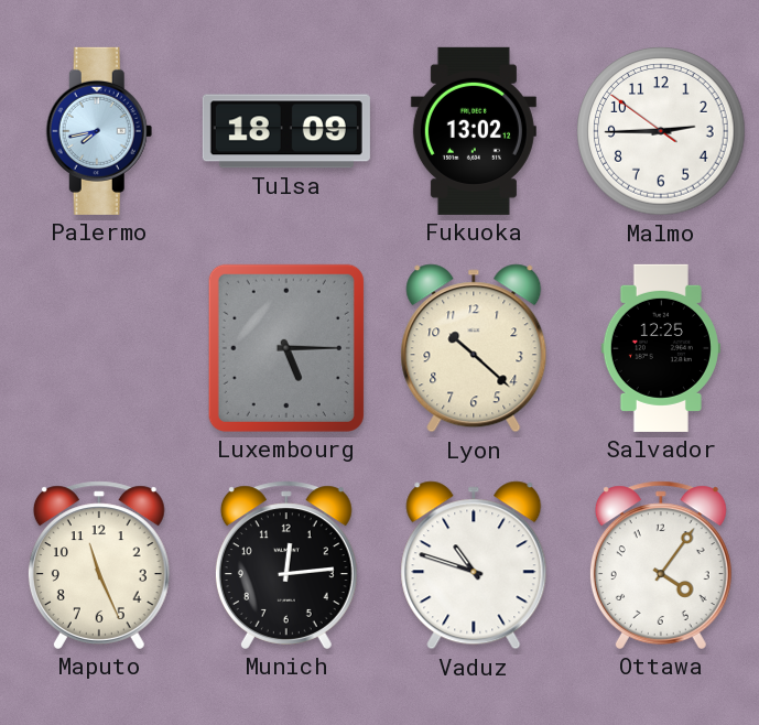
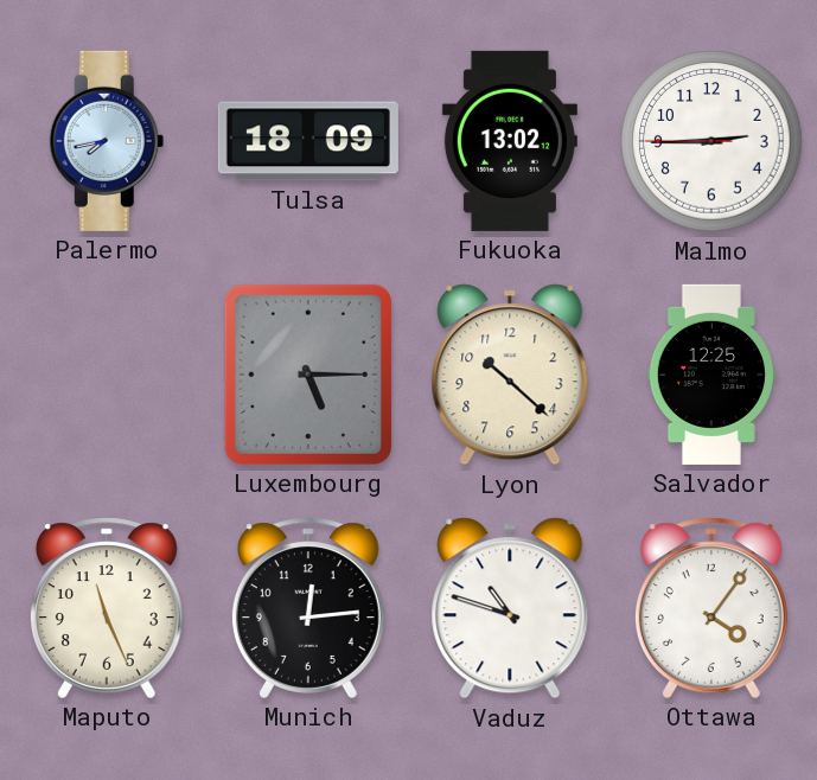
Malmo: 2:44:51 -> 2:44:45
